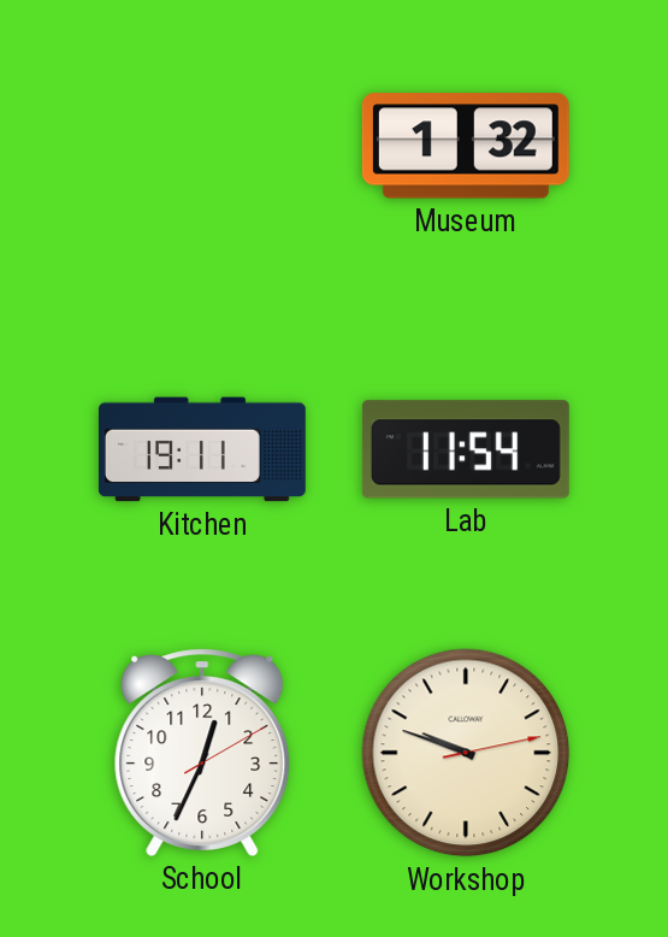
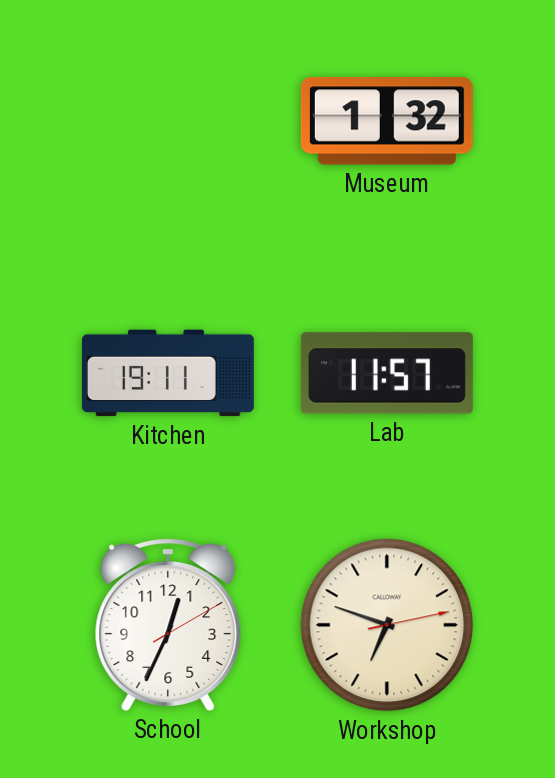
Lab: 11:54 -> 11:57
Workshop: 9:48 -> 6:48
